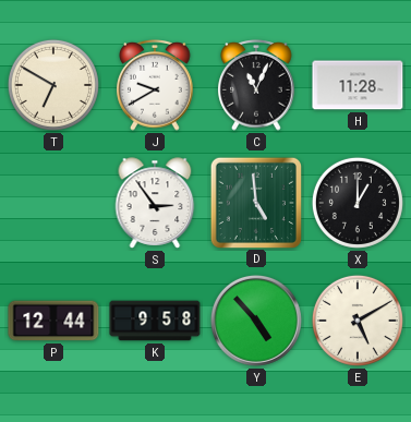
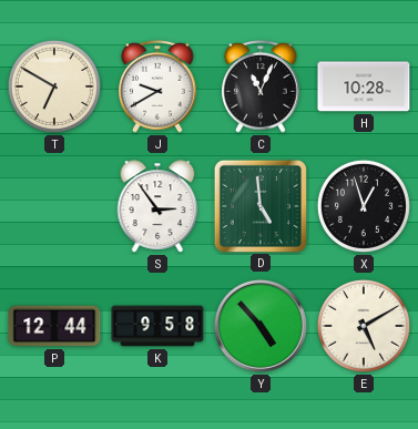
H: 11:28 -> 10:28
X: 1:00 -> 12:57
